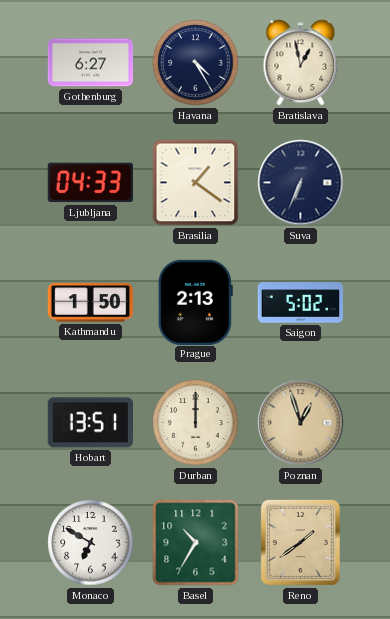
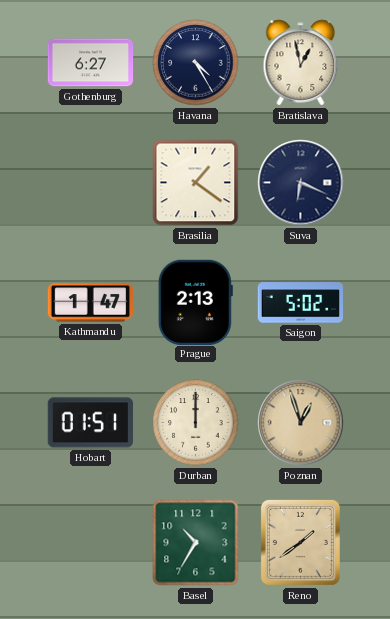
Ljubljana: 04:33 -> none
Suva: 6:34 -> 6:19
Kathmandu: 1:50 -> 1:47
Hobart: 13:51 -> 01:51
Monaco: 6:50 -> none
